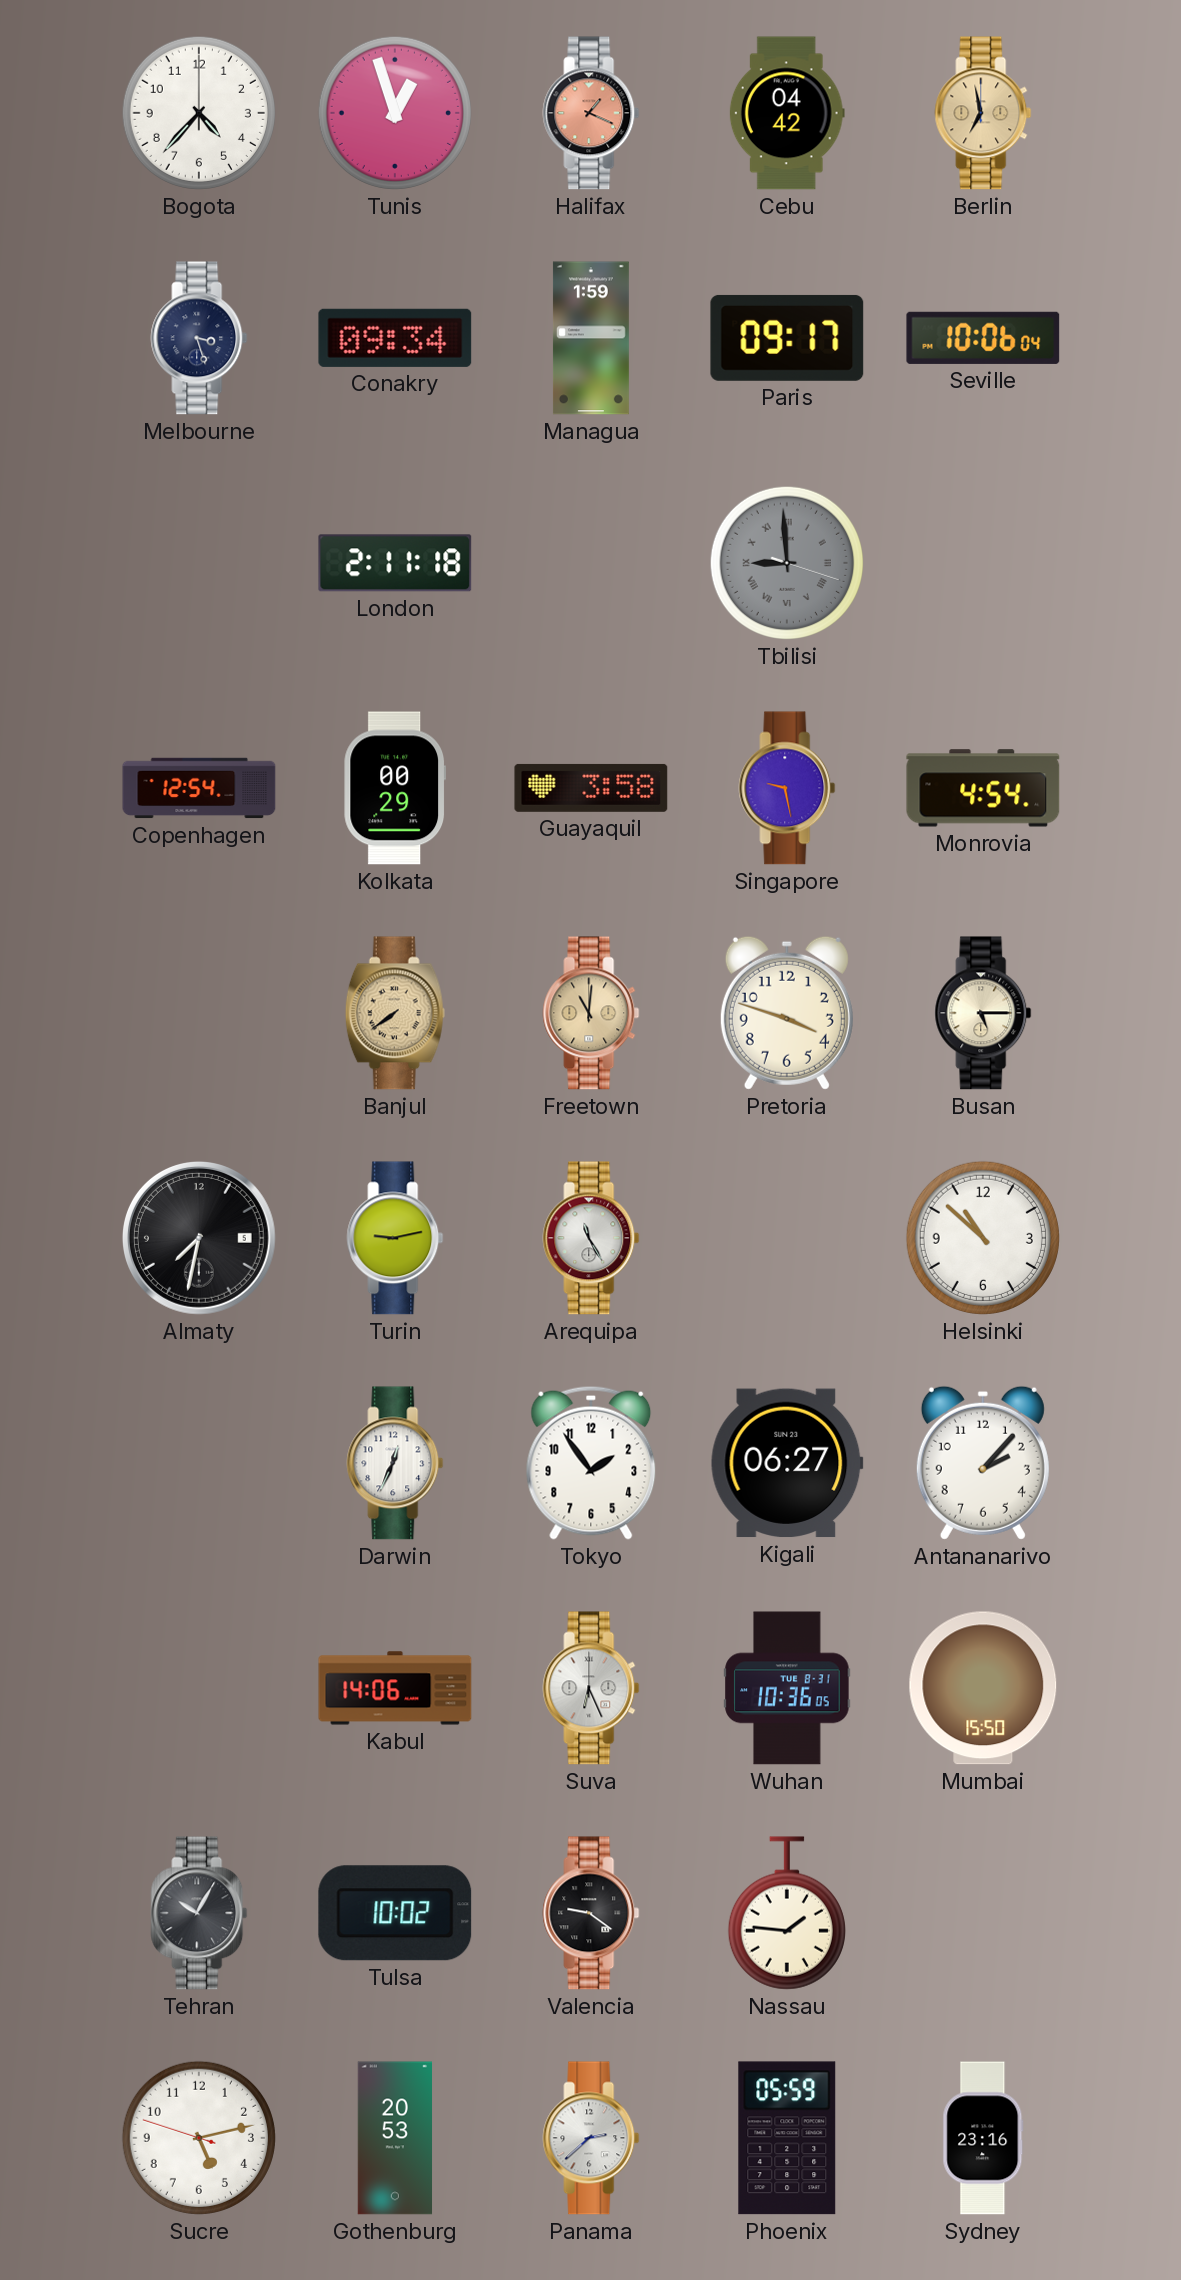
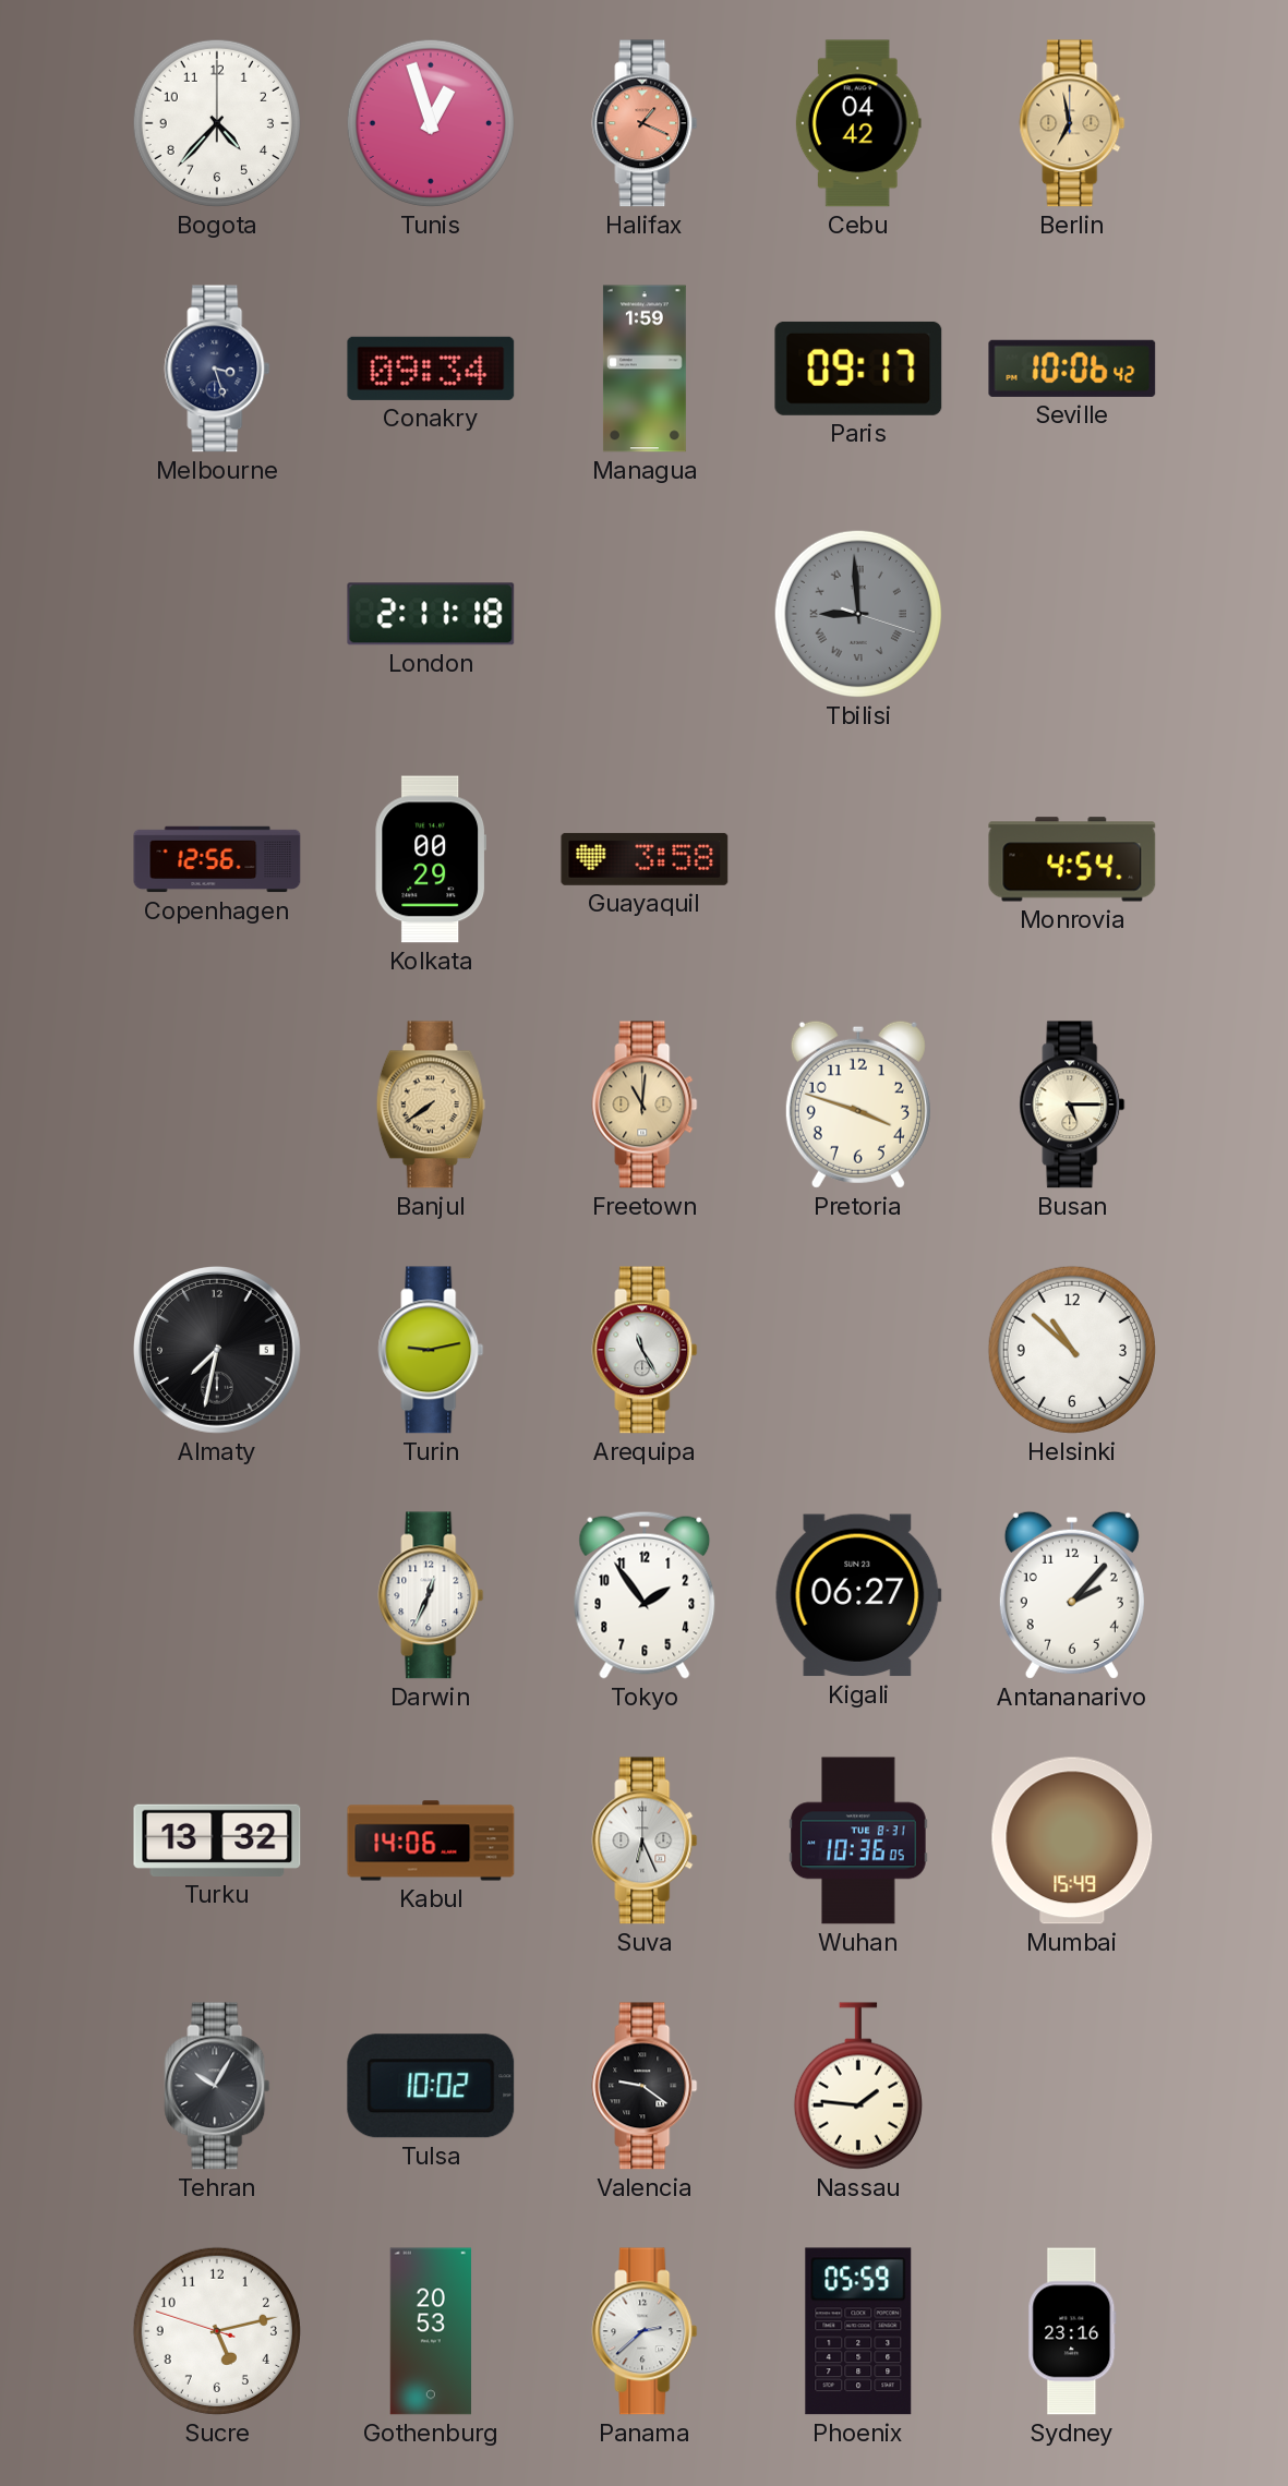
Seville: 10:06:04 -> 10:06:42
Copenhagen: 12:54 -> 12:56
Singapore: 9:28 -> none
Turku: none -> 13:32
Mumbai: 15:50 -> 15:49
